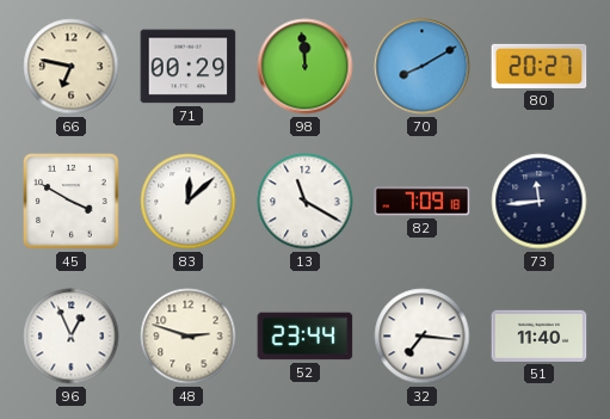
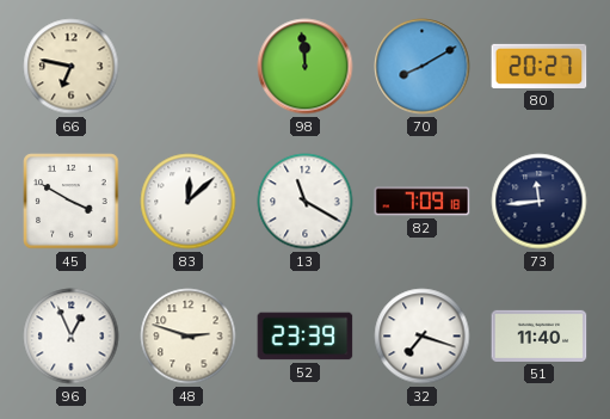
71: 00:29 -> none
52: 23:44 -> 23:39
32: 7:16 -> 7:18
